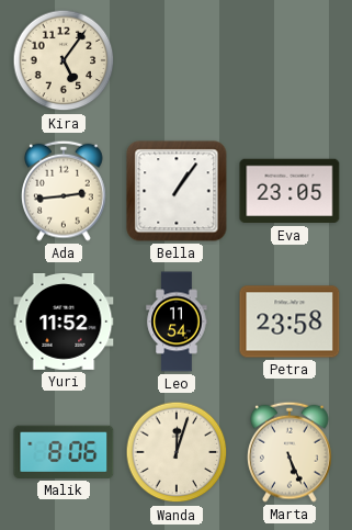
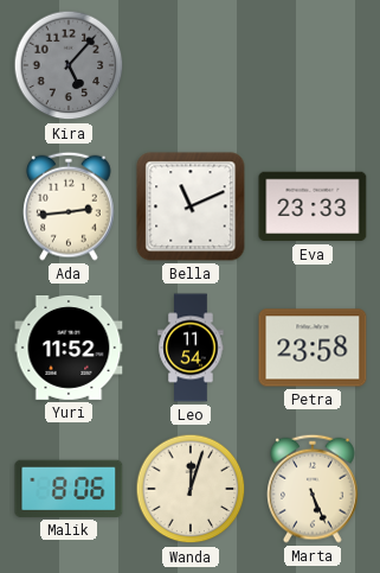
Kira: 5:06 -> 5:07
Kira dial: cream -> grey
Bella: 1:06 -> 11:11
Eva: 23:05 -> 23:33
